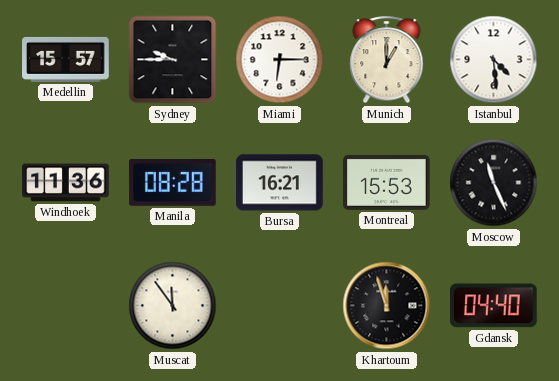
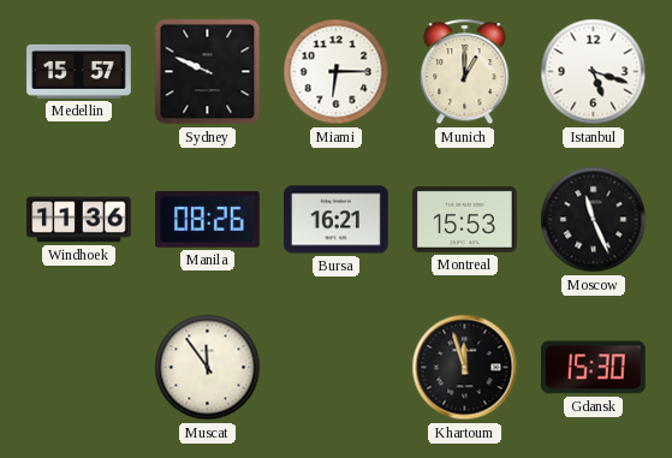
Sydney: 9:45 -> 9:49
Istanbul: 4:29 -> 5:18
Manila: 08:28 -> 08:26
Gdansk: 04:40 -> 15:30
